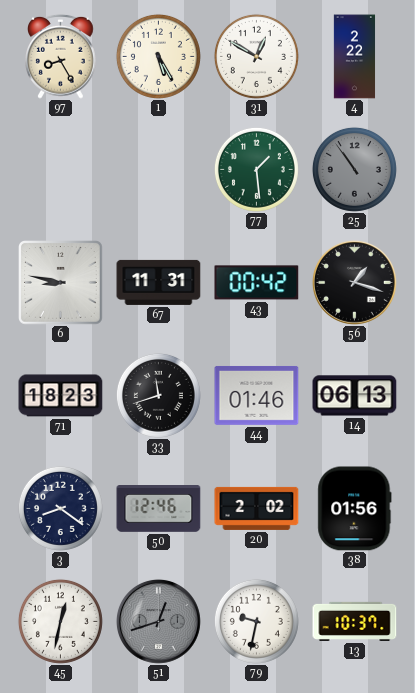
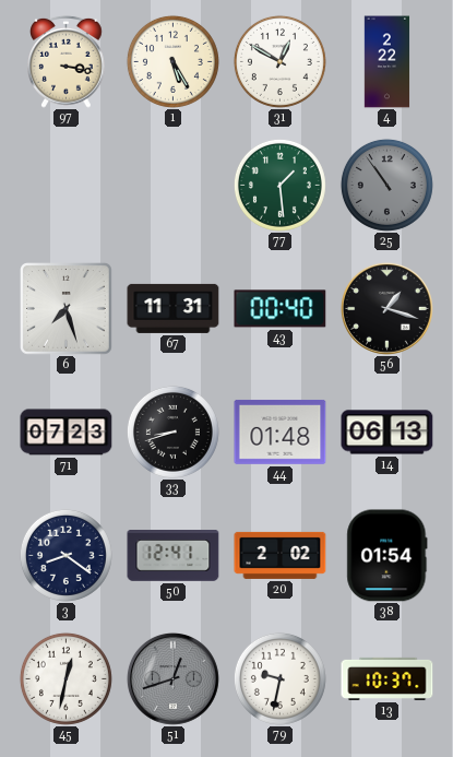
97: 8:25 -> 3:17
6: 8:47 -> 7:27
43: 00:42 -> 00:40
71: 18:23 -> 07:23
33: 11:42 -> 8:42
44: 01:46 -> 01:48
50: 12:46 -> 12:41
38: 01:56 -> 01:54
